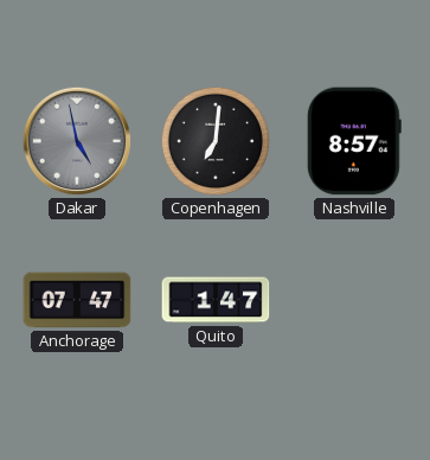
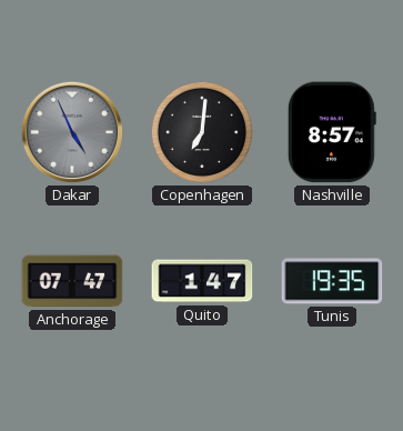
Dakar: 4:58 -> 4:56
Tunis: none -> 19:35
